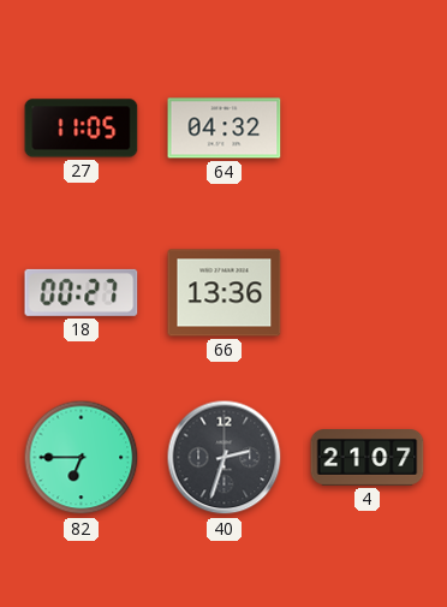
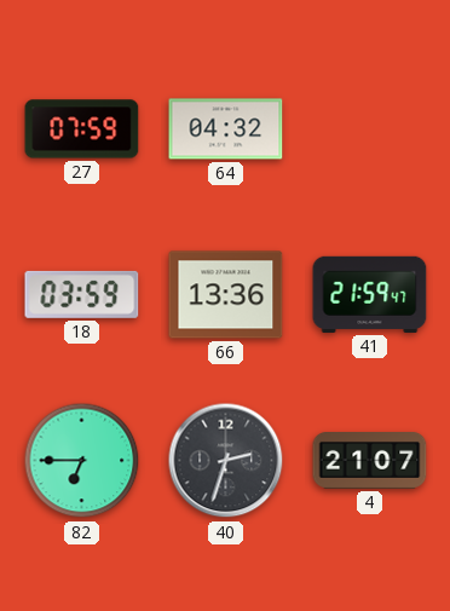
27: 11:05 -> 07:59
18: 00:27 -> 03:59
41: none -> 21:59
